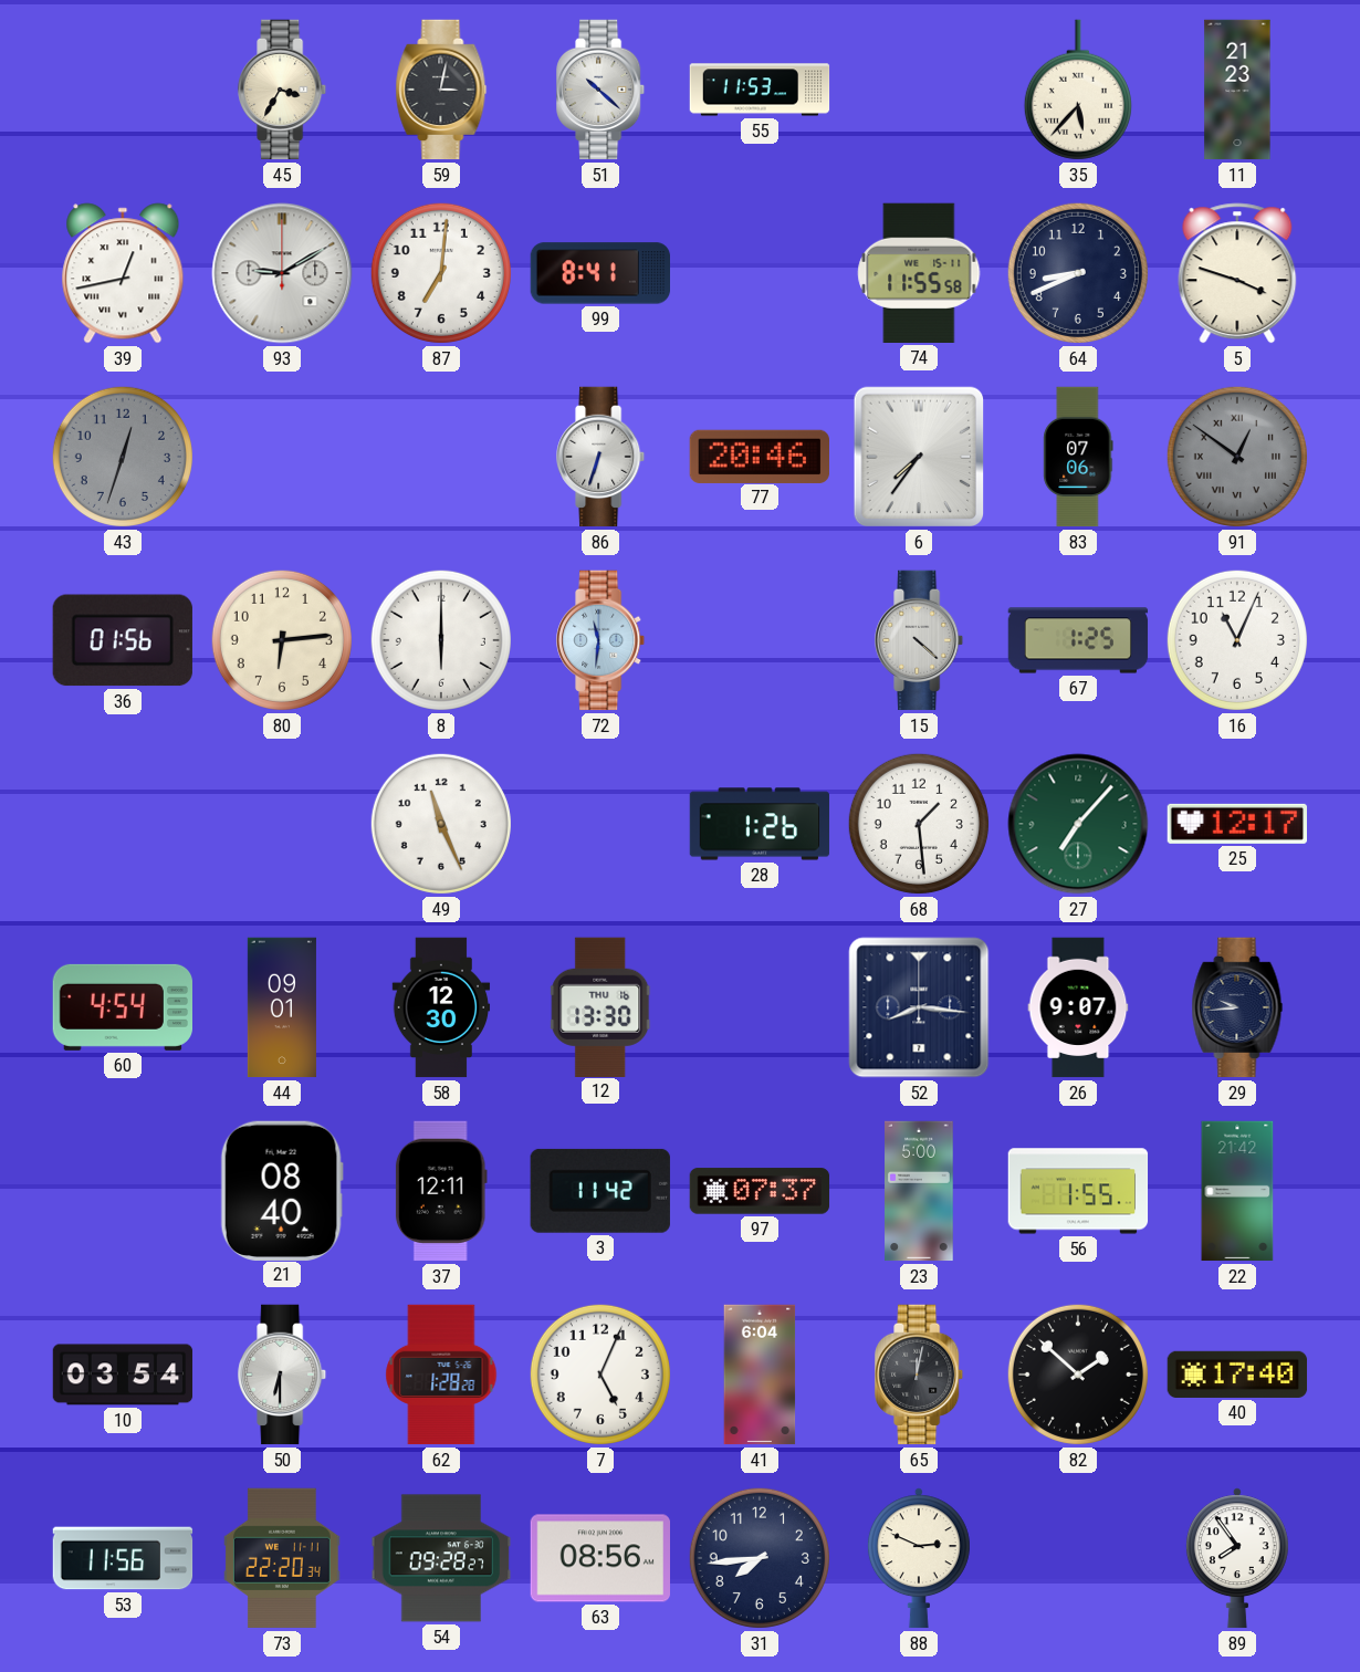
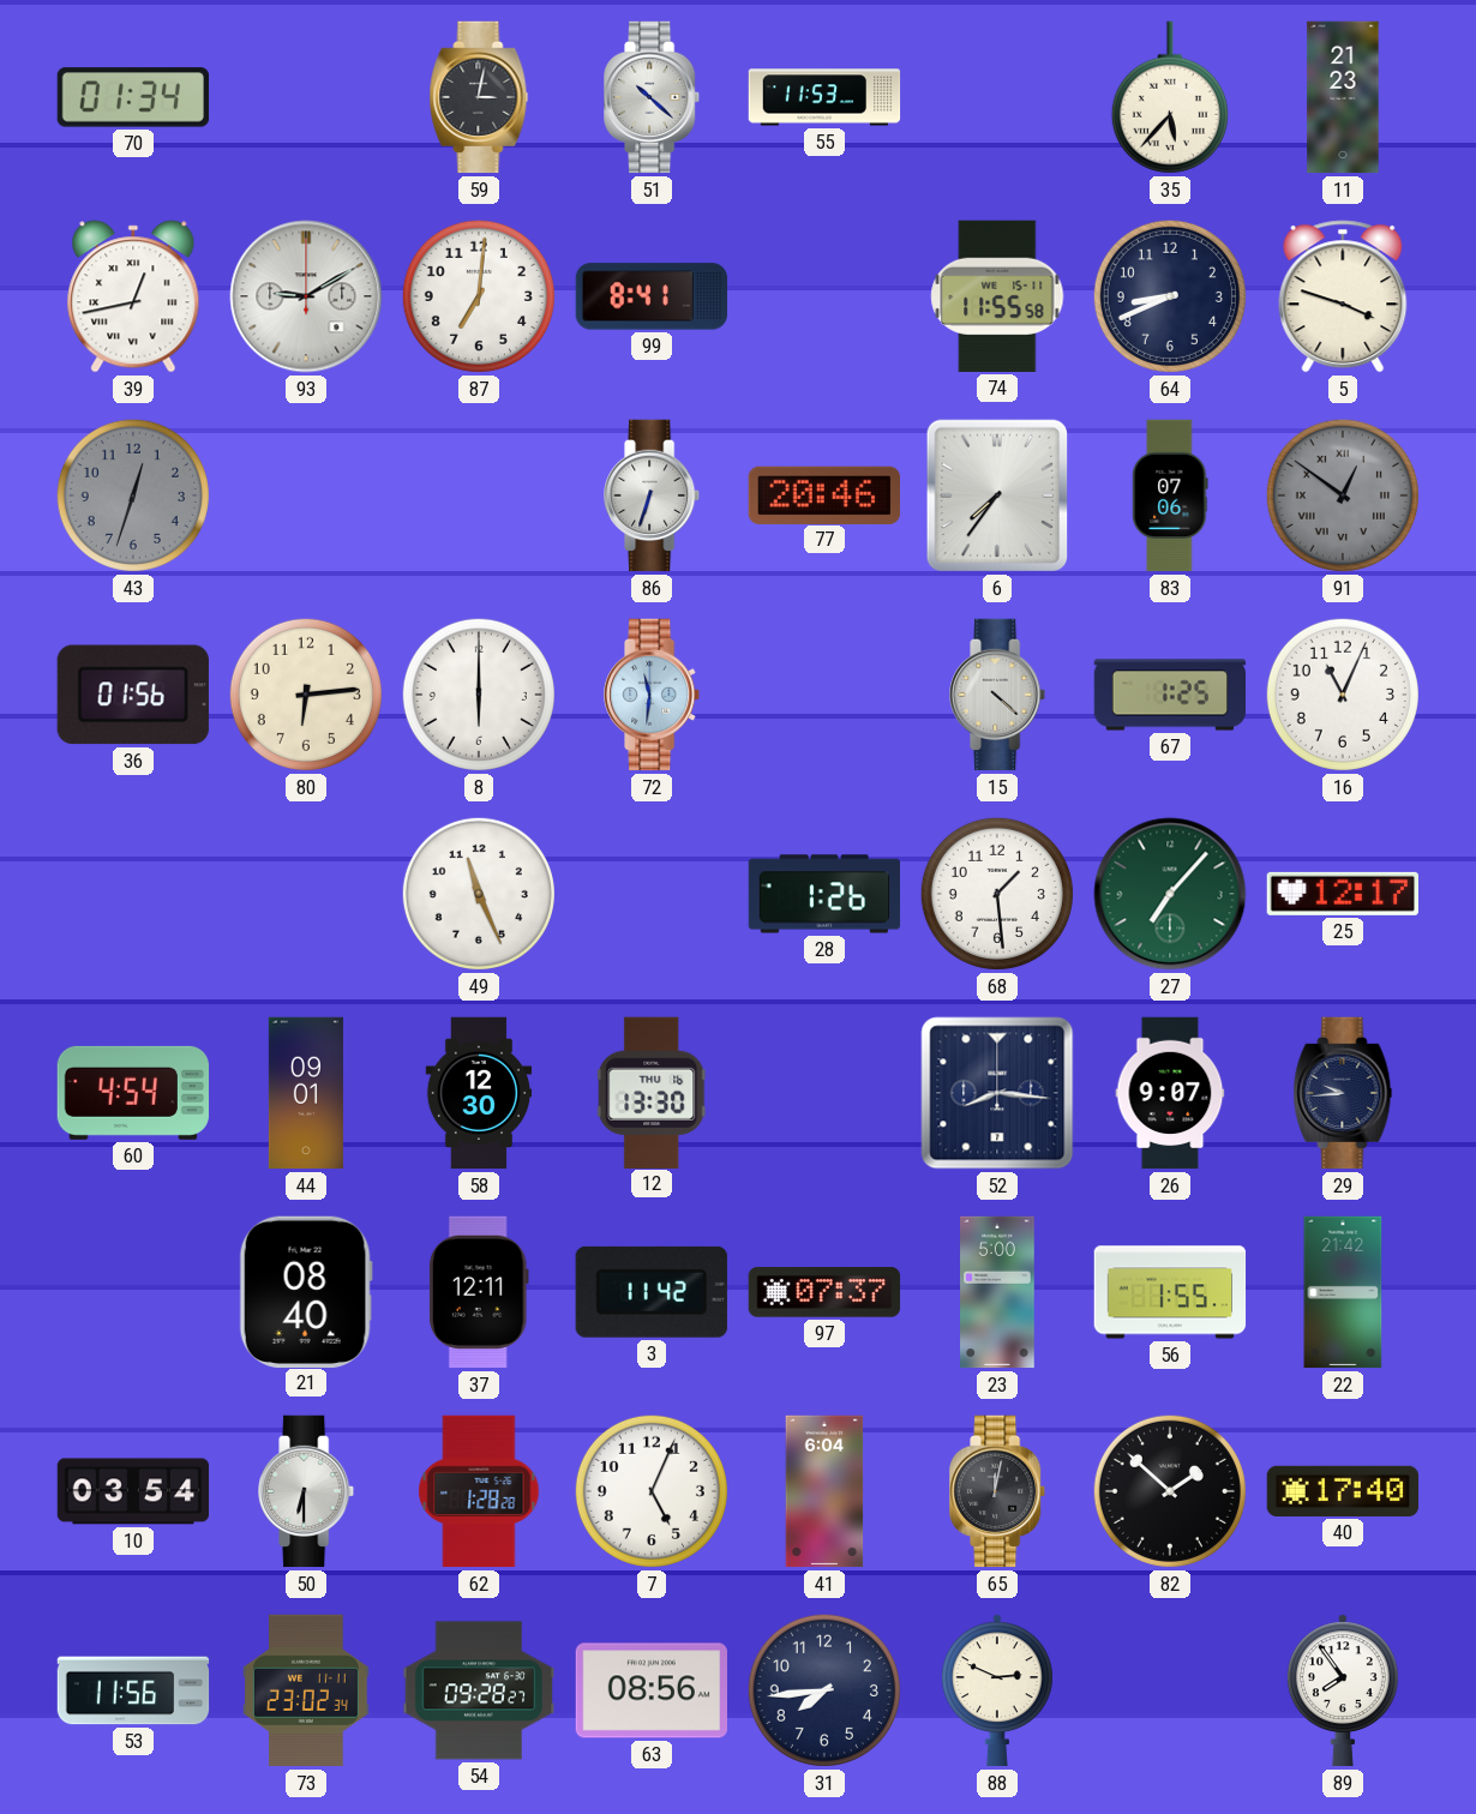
70: none -> 01:34
45: 3:35 -> none
73: 22:20 -> 23:02
